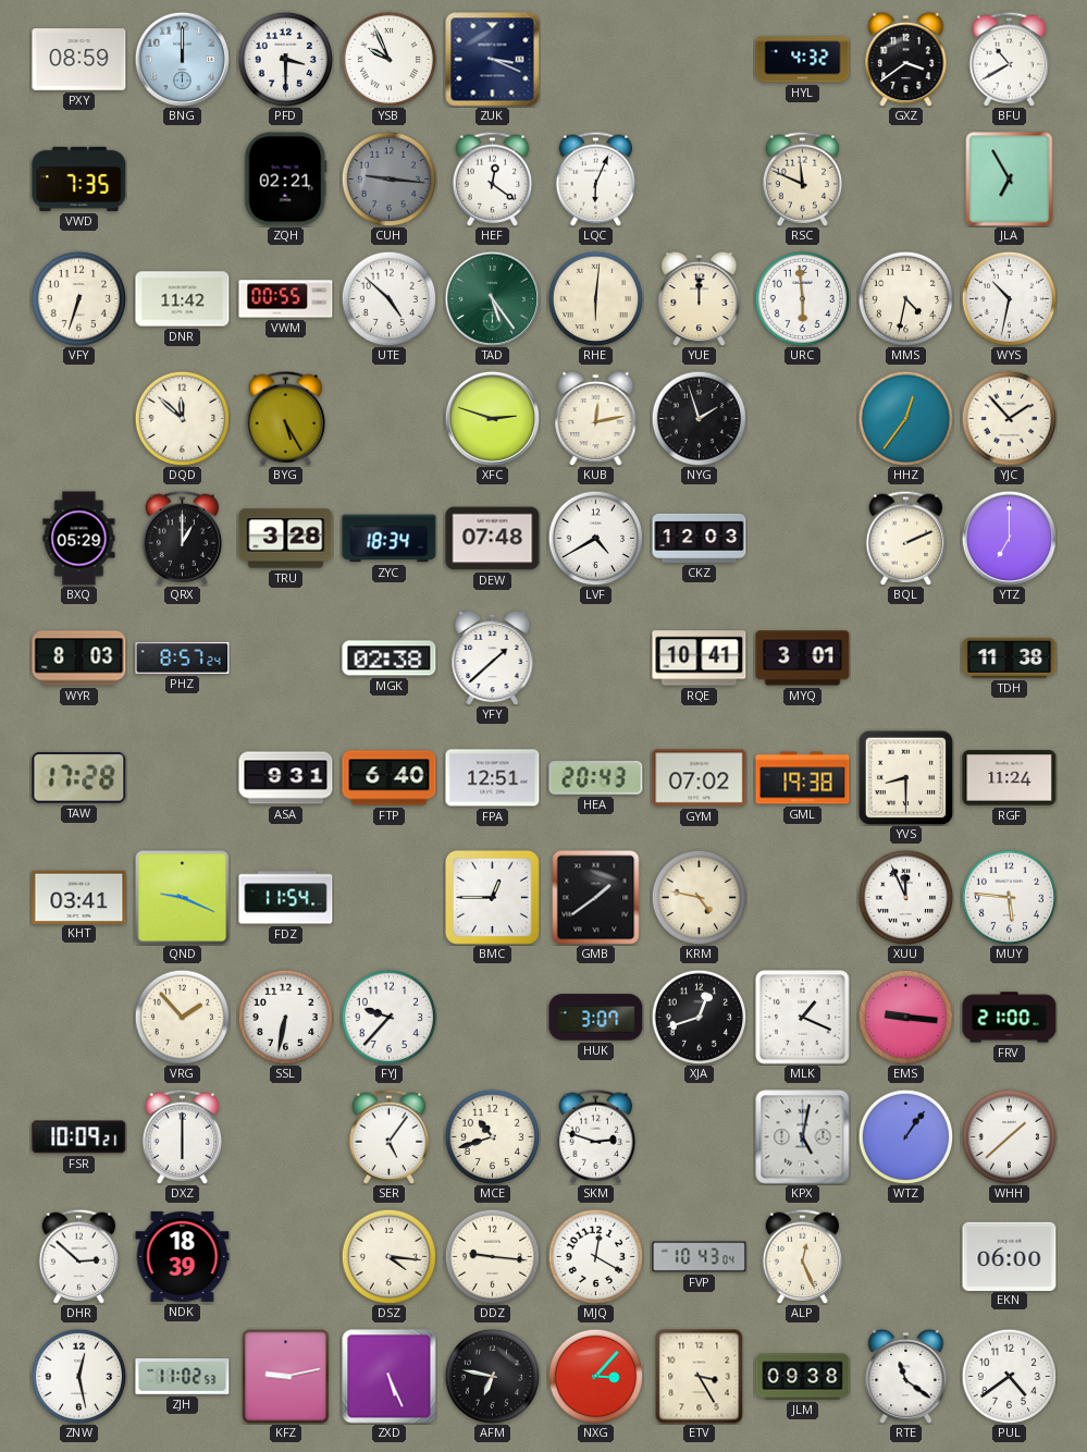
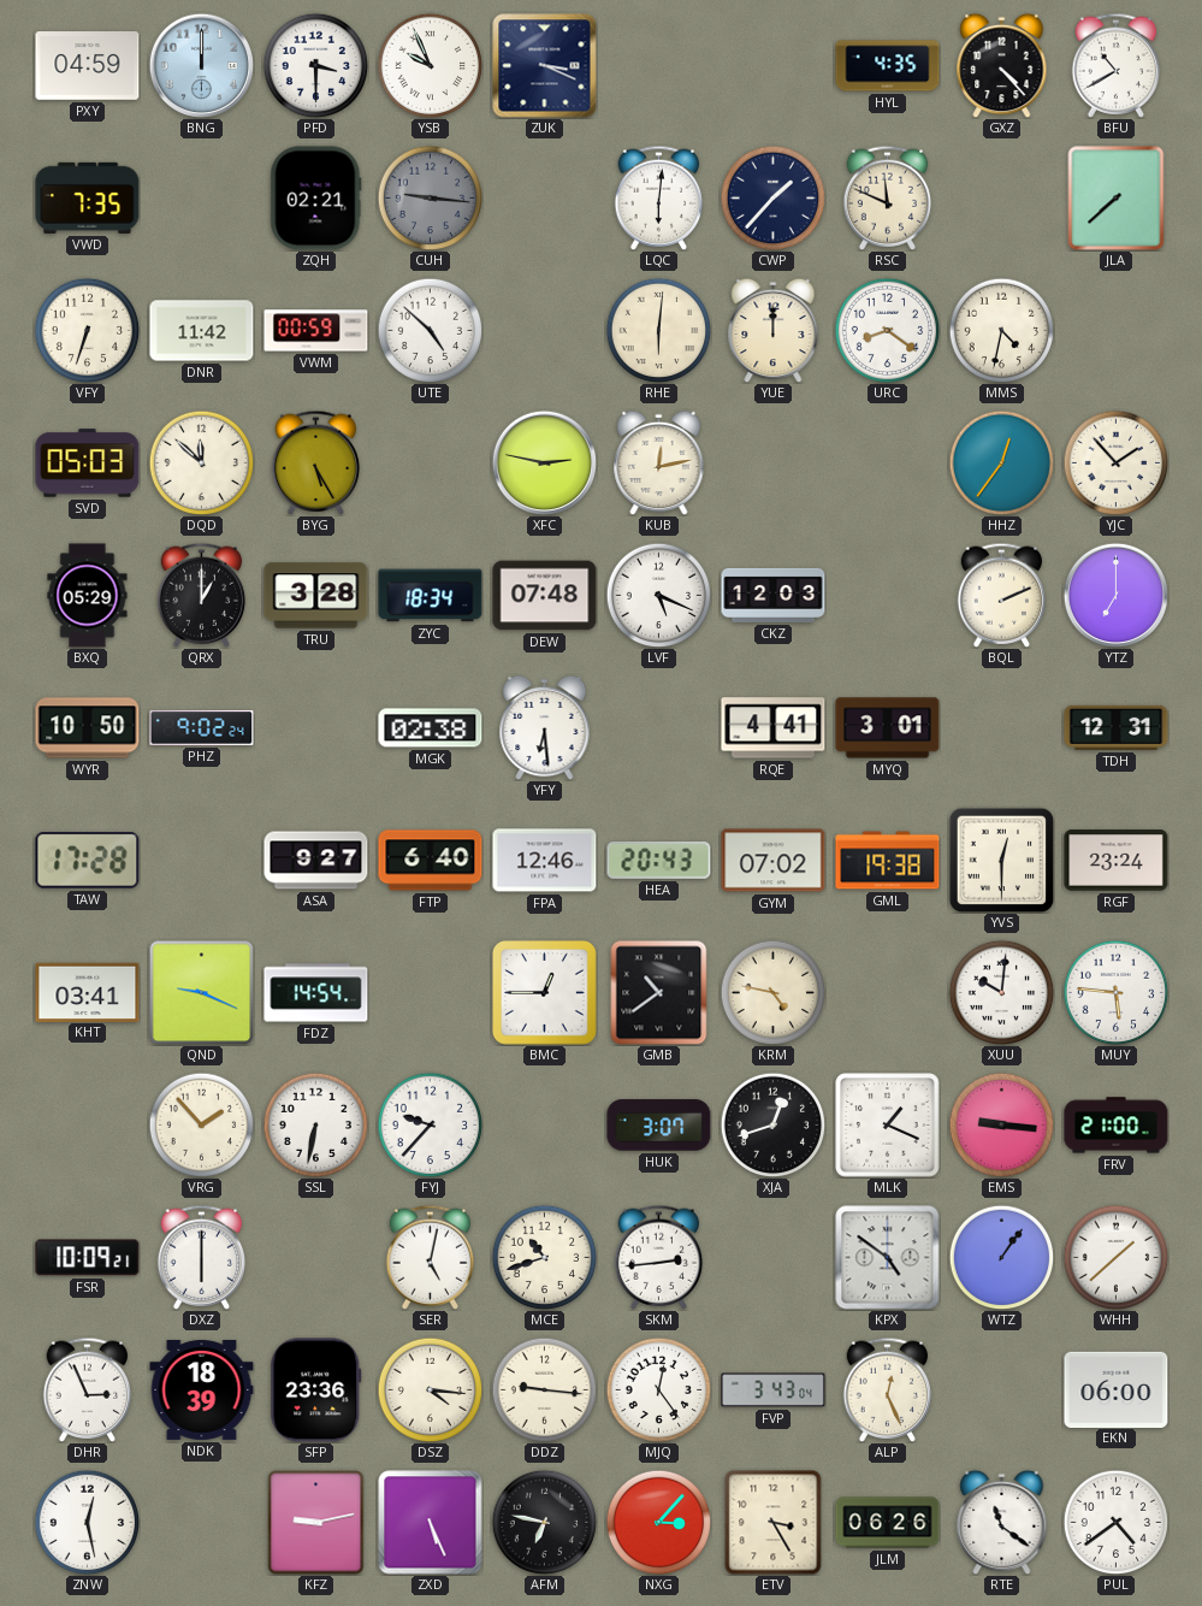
PXY: 08:59 -> 04:59
HYL: 4:32 -> 4:35
GXZ: 3:39 -> 4:23
HEF: 12:21 -> none
LQC: 6:04 -> 6:01
CWP: none -> 1:37
JLA: 6:55 -> 7:38
VWM: 00:55 -> 00:59
TAD: 5:24 -> none
URC: 5:59 -> 8:21
WYS: 10:32 -> none
SVD: none -> 05:03
XFC: 2:48 -> 2:47
NYG: 1:57 -> none
LVF: 4:40 -> 5:19
WYR: 8:03 -> 10:50
PHZ: 8:57 -> 9:02
YFY: 1:38 -> 6:29
RQE: 10:41 -> 4:41
TDH: 11:38 -> 12:31
ASA: 9:31 -> 9:27
FPA: 12:51 -> 12:46
YVS: 8:30 -> 12:30
RGF: 11:24 -> 23:24
FDZ: 11:54 -> 14:54
GMB: 1:39 -> 10:39
XUU: 11:56 -> 10:01
SER: 5:06 -> 5:02
SKM: 2:48 -> 2:44
KPX: 5:02 -> 4:51
DHR: 2:52 -> 2:56
SFP: none -> 23:36
MJQ: 12:20 -> 12:24
FVP: 10:43 -> 3:43
ZJH: 11:02 -> none
JLM: 09:38 -> 06:26
